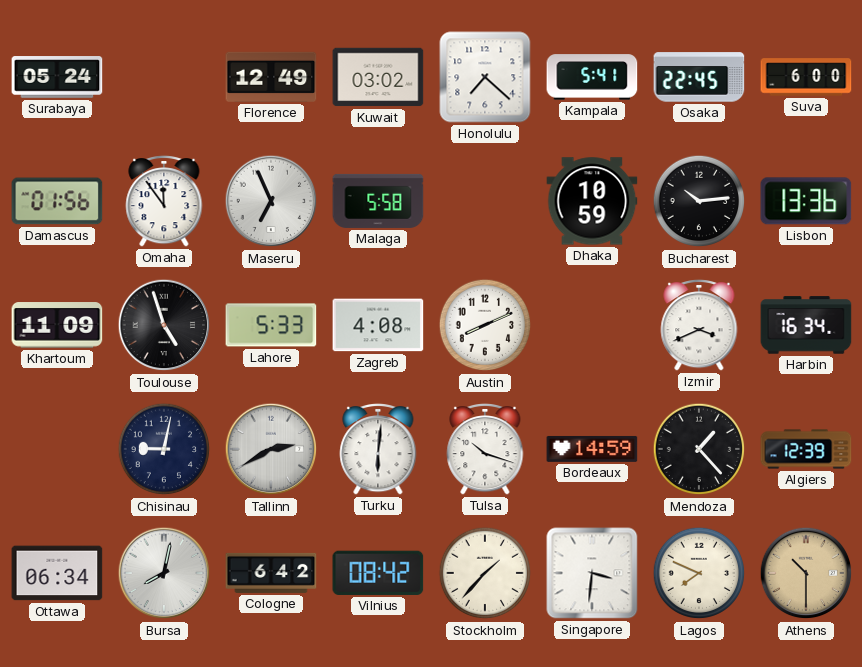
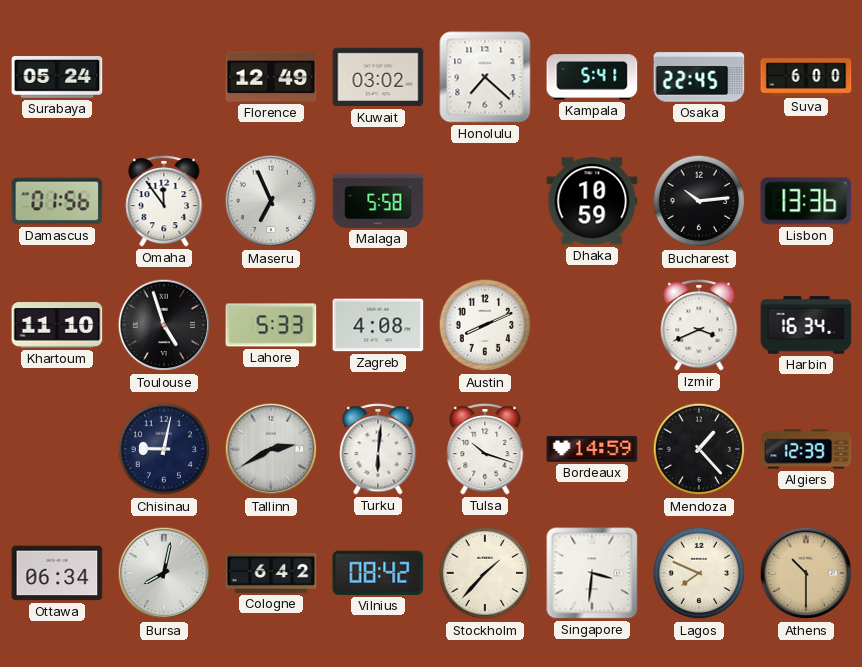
Khartoum: 11:09 -> 11:10
